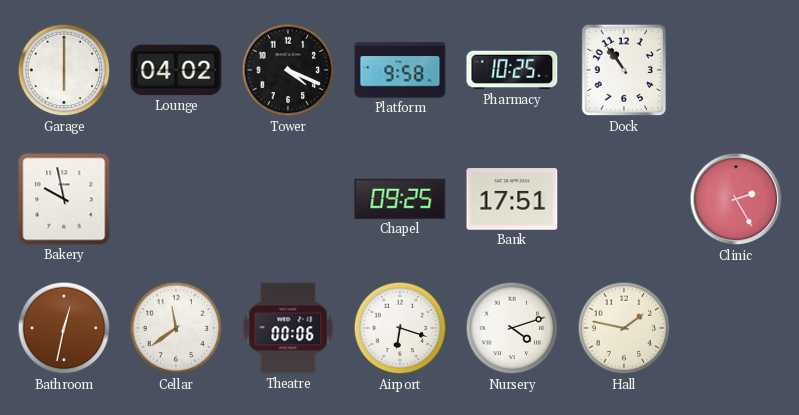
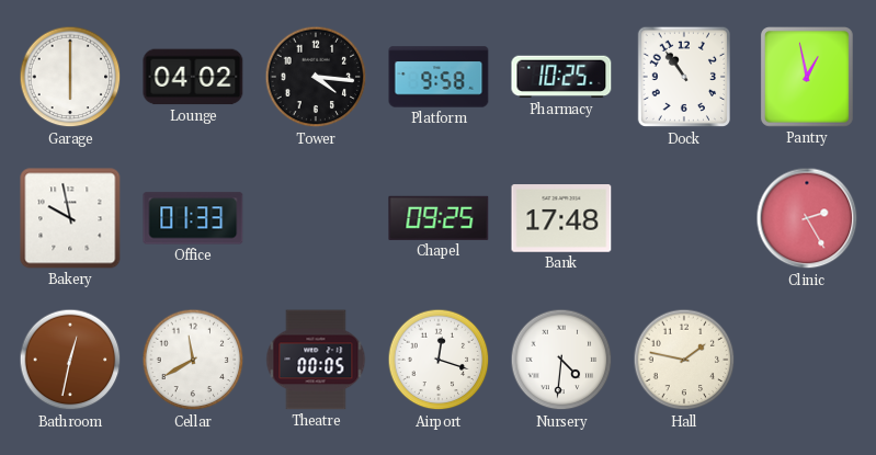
Tower: 4:19 -> 4:16
Pantry: none -> 12:58
Office: none -> 01:33
Bank: 17:51 -> 17:48
Cellar: 11:39 -> 11:40
Theatre: 00:06 -> 00:05
Airport: 6:18 -> 12:18
Nursery: 4:12 -> 4:31
